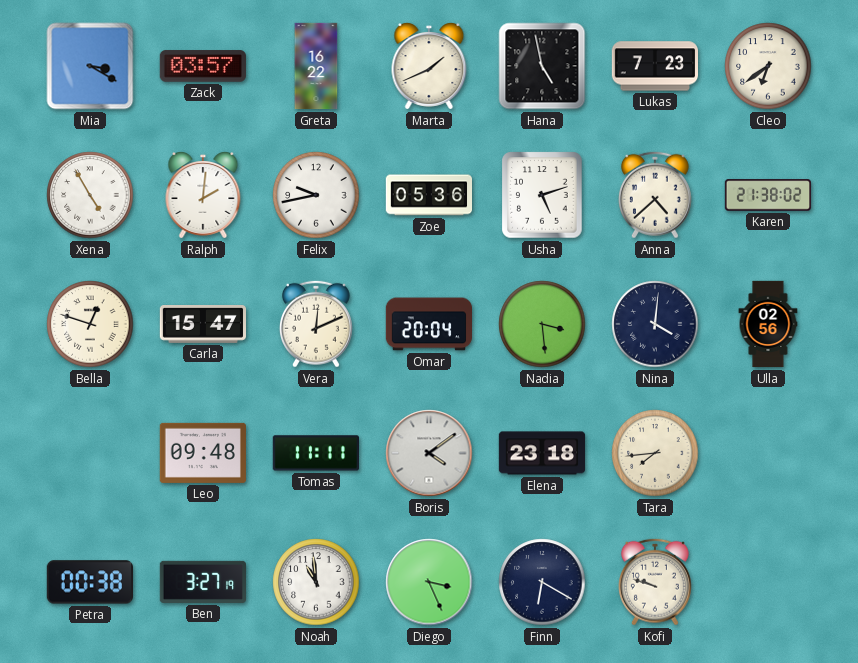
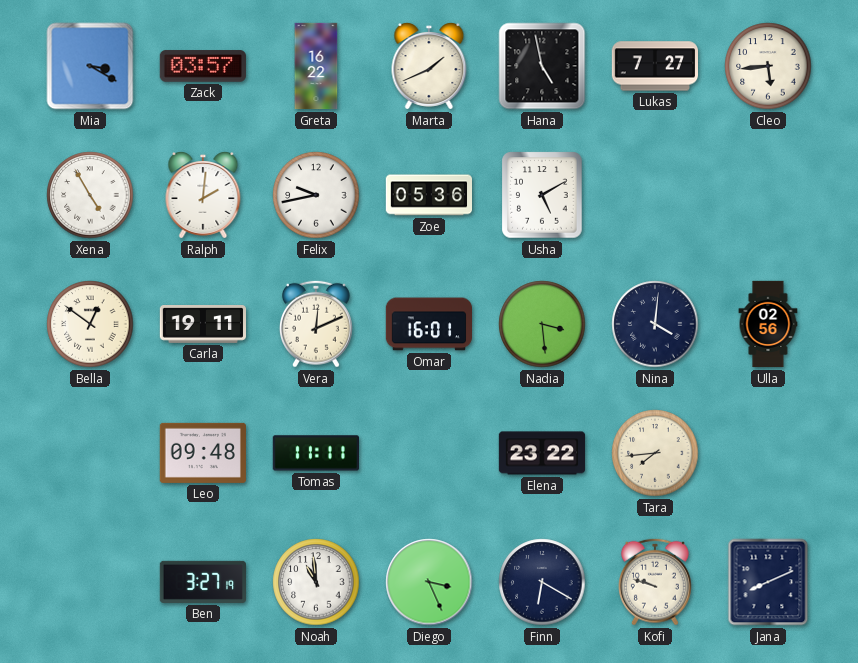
Lukas: 7:23 -> 7:27
Cleo: 6:39 -> 5:44
Usha: 5:12 -> 5:10
Anna: 4:38 -> none
Karen: 21:38 -> none
Bella: 12:48 -> 12:51
Carla: 15:47 -> 19:11
Omar: 20:04 -> 16:01
Boris: 4:09 -> none
Elena: 23:18 -> 23:22
Petra: 00:38 -> none
Jana: none -> 8:11
